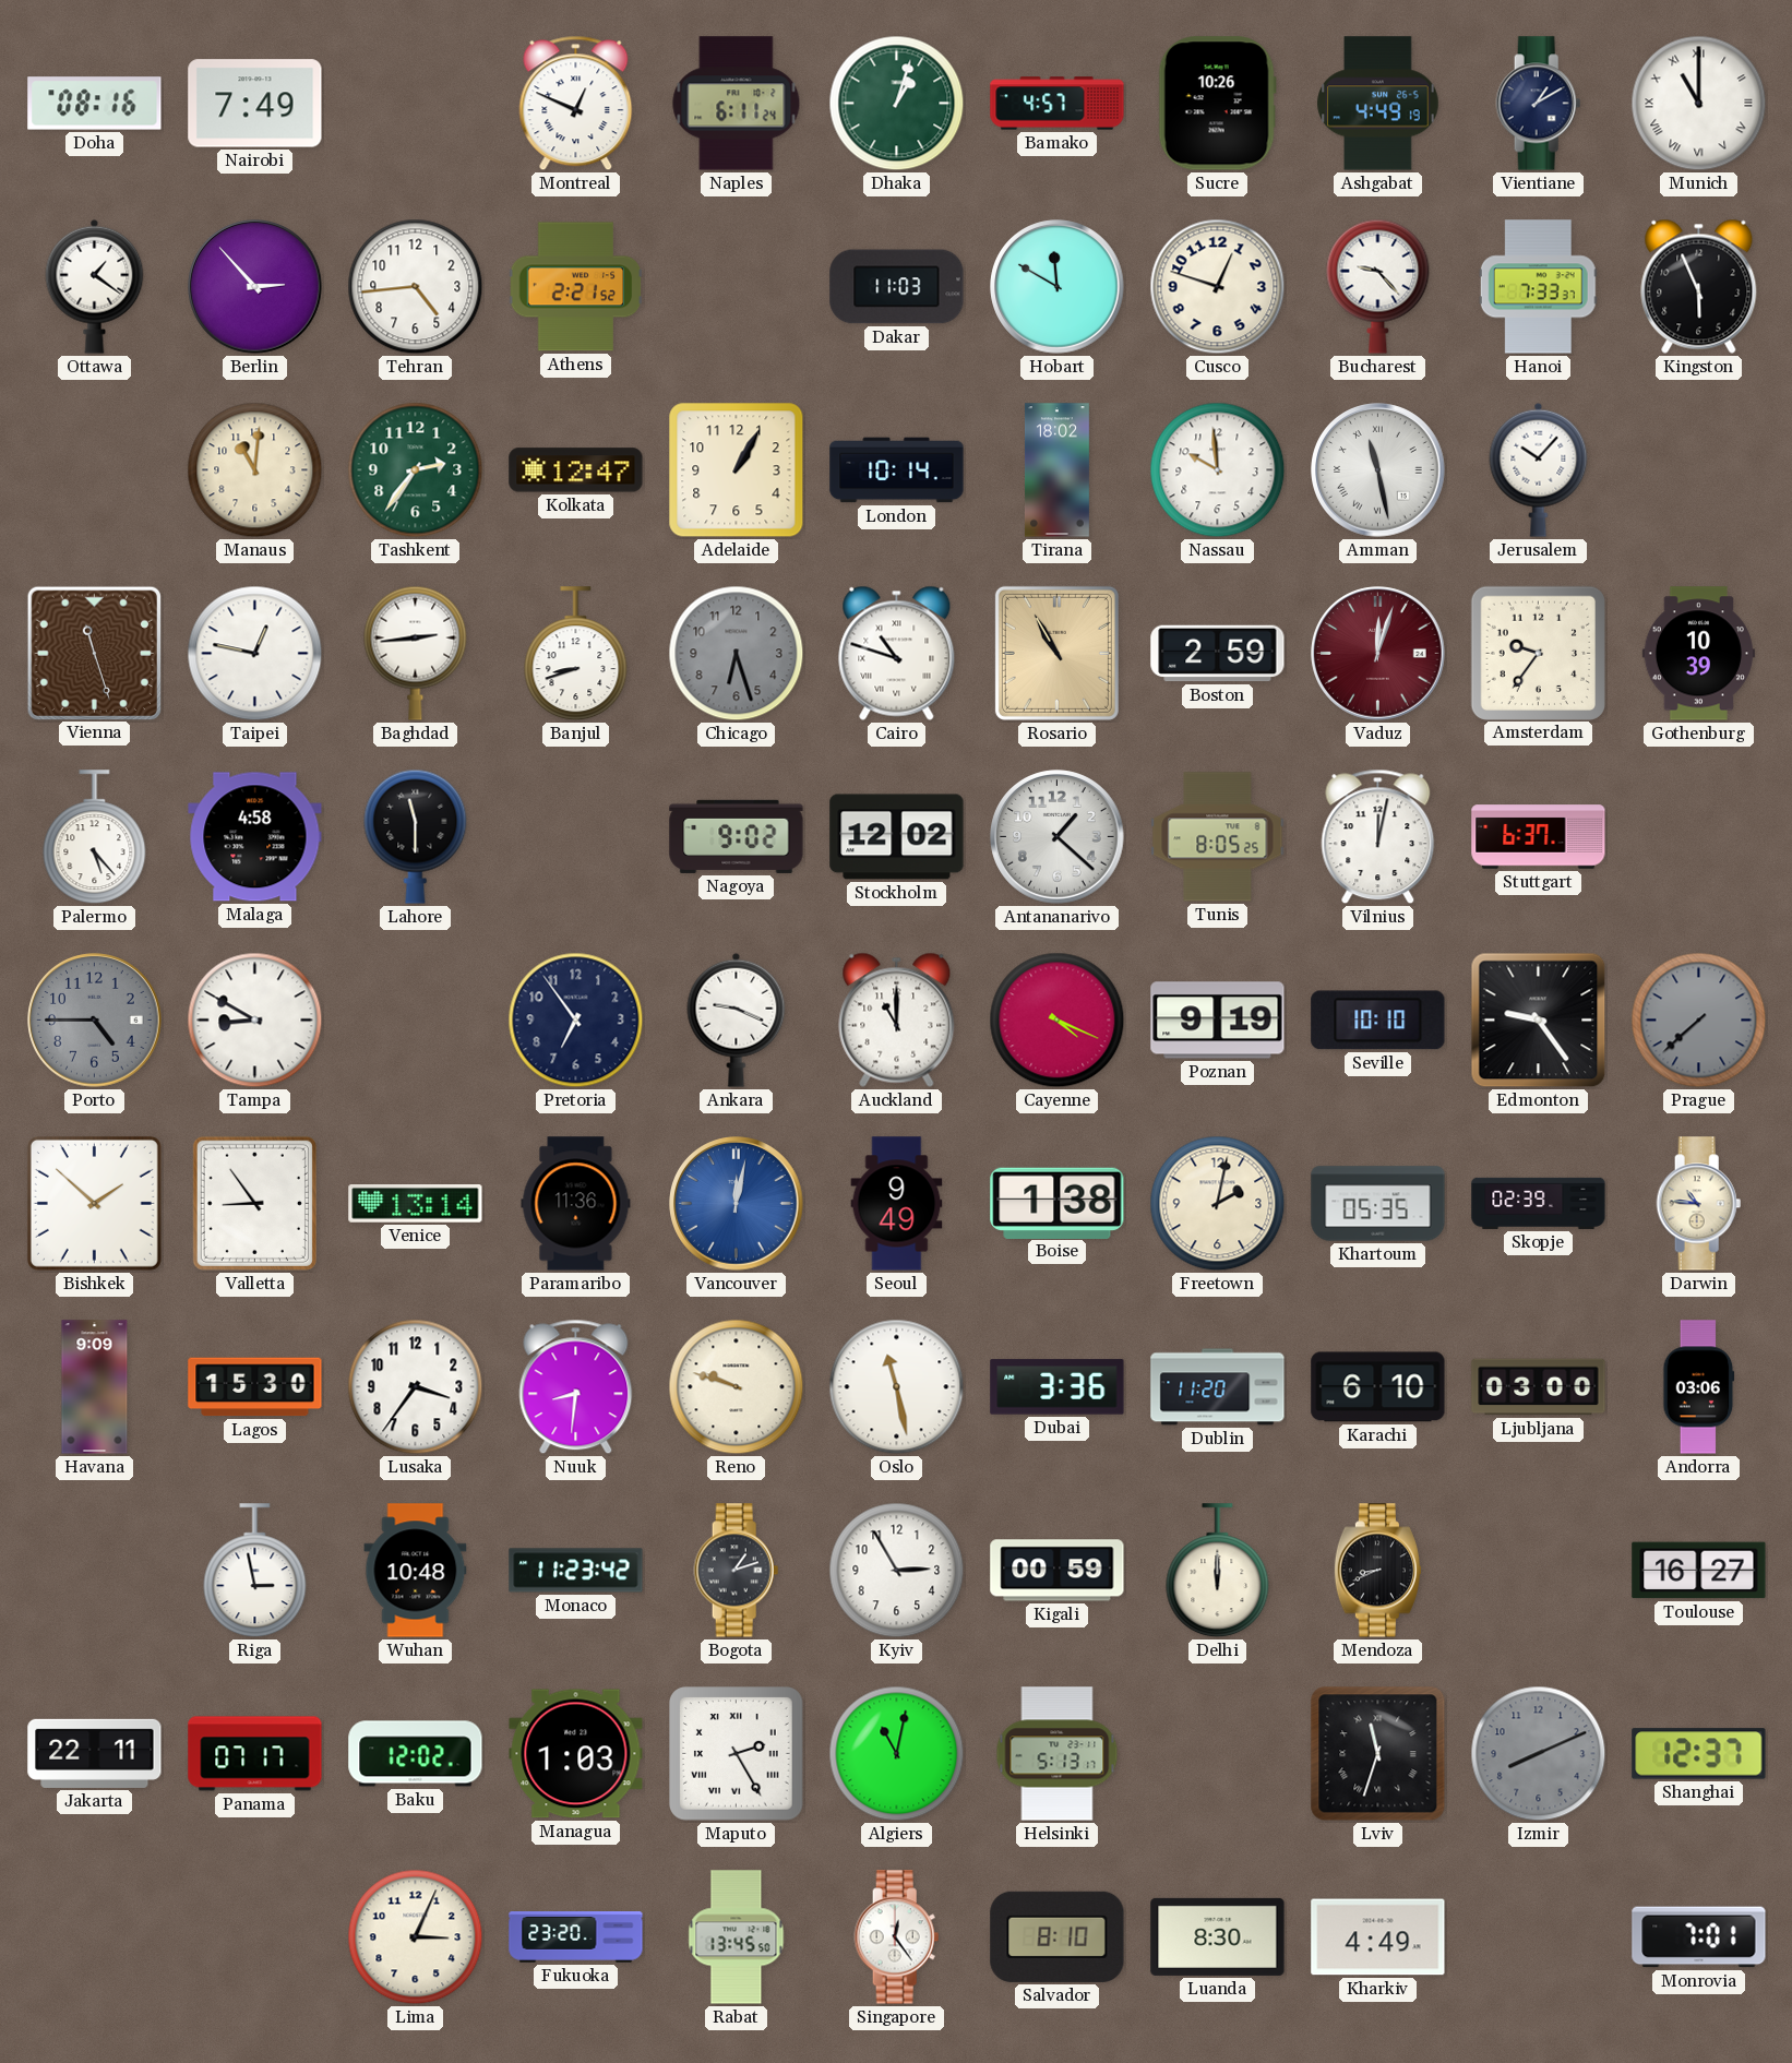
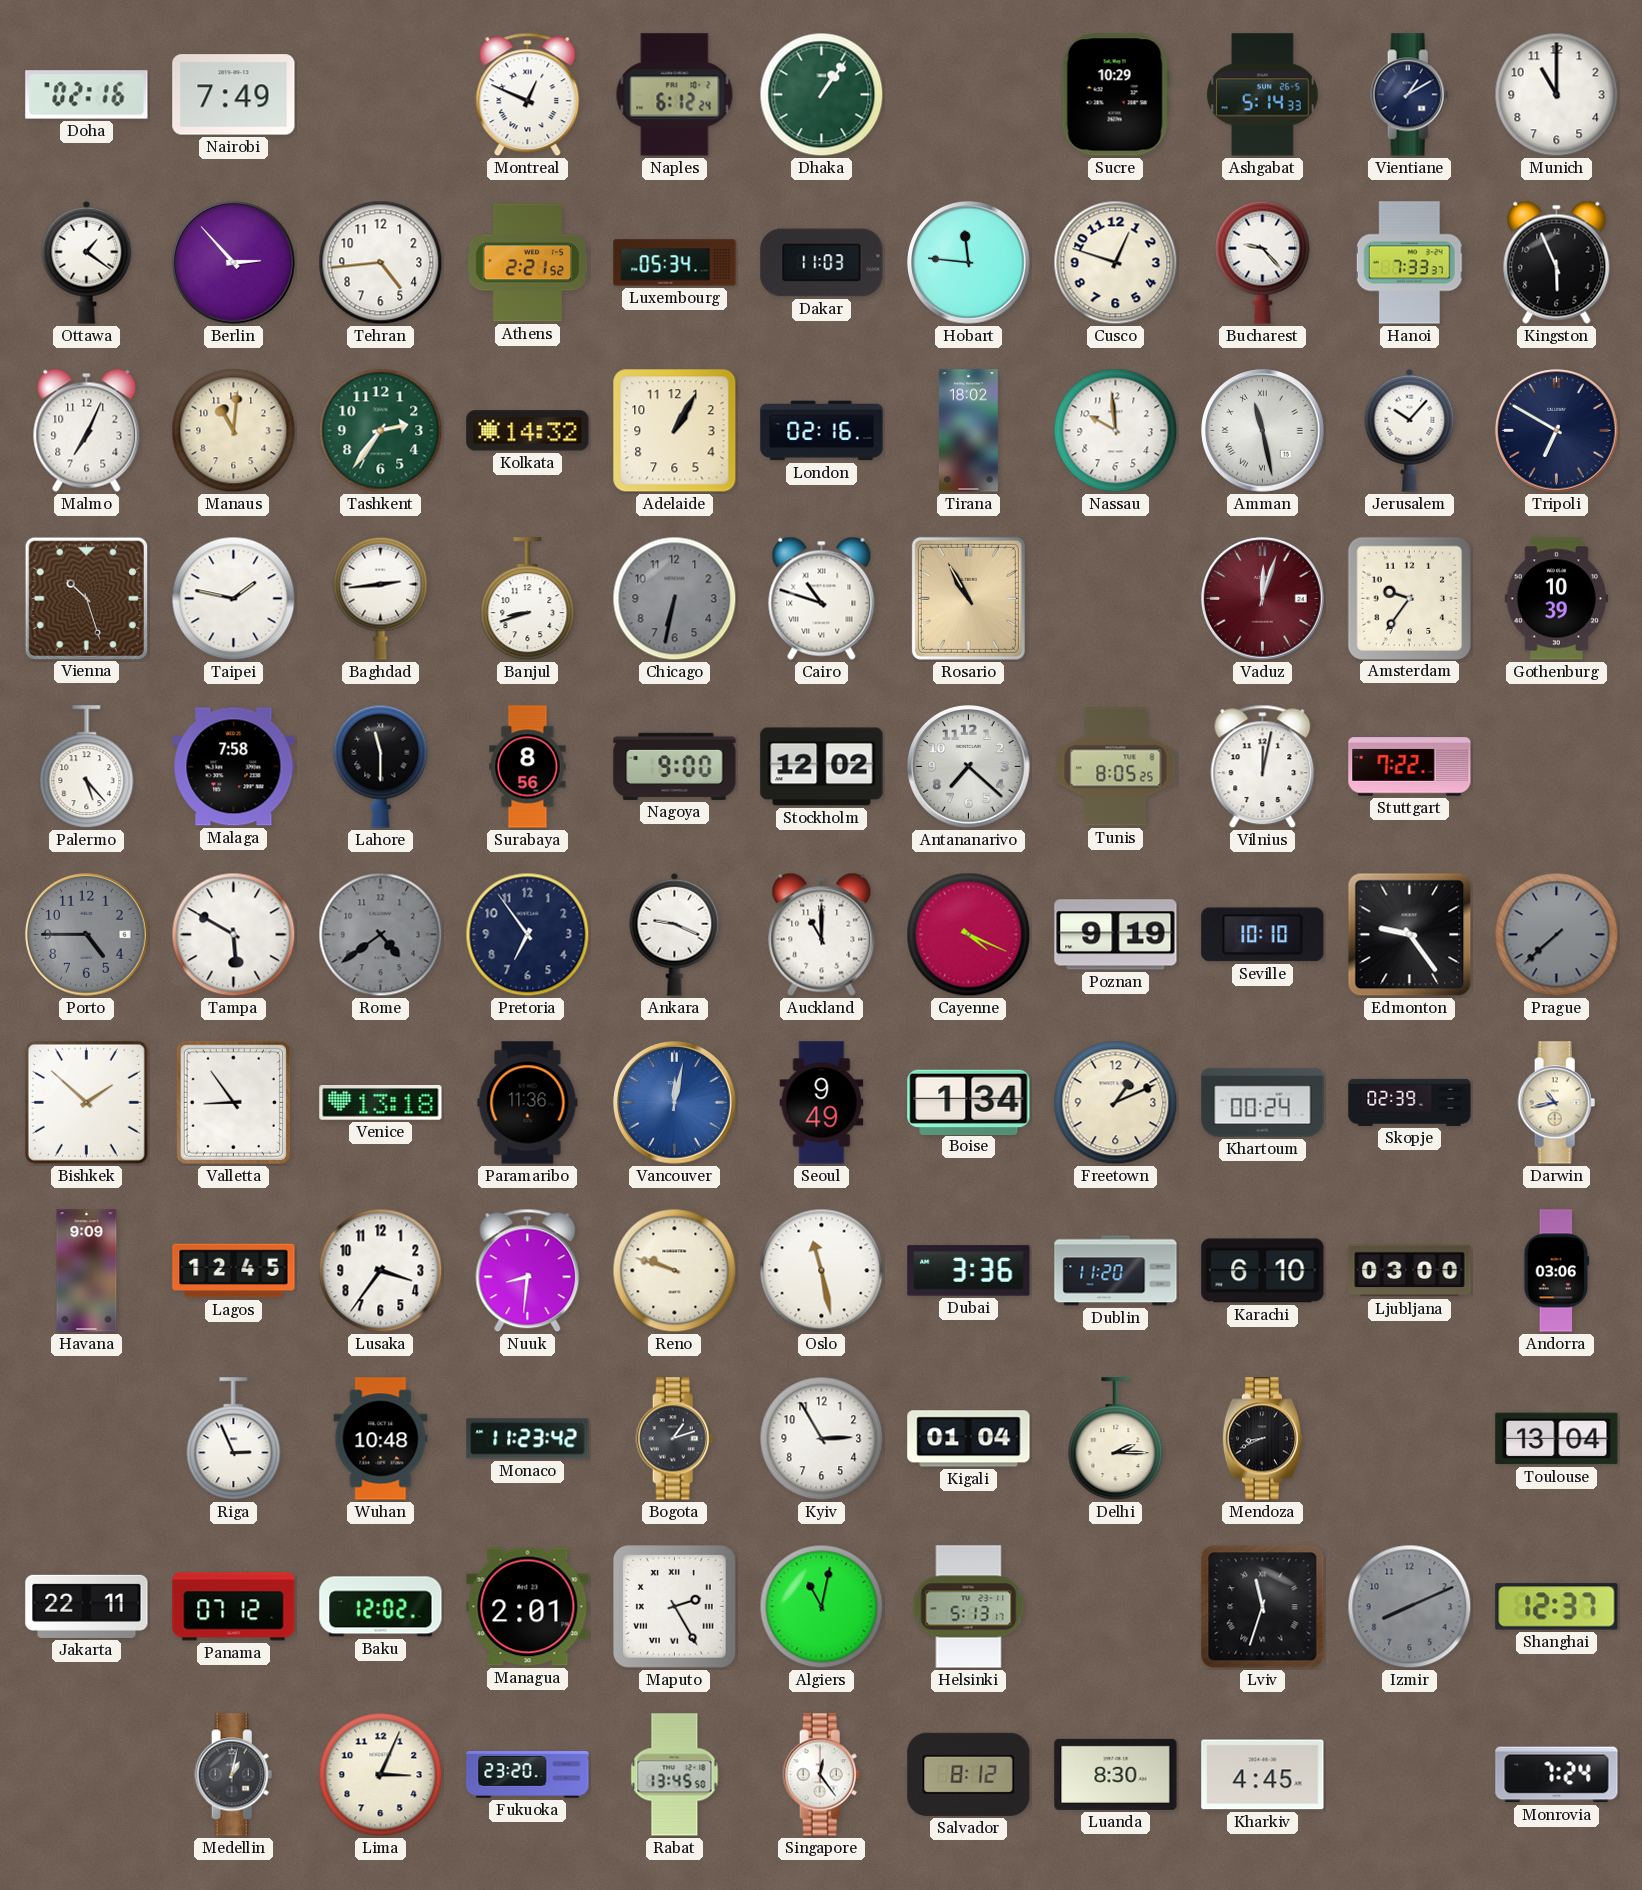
Doha: 08:16 -> 02:16
Naples: 6:11 -> 6:12
Dhaka: 1:03 -> 1:06
Bamako: 4:57 -> none
Sucre: 10:26 -> 10:29
Ashgabat: 4:49 -> 5:14
Munich numerals: Roman -> Arabic
Luxembourg: none -> 05:34
Hobart: 11:50 -> 11:46
Malmo: none -> 7:04
Kolkata: 12:47 -> 14:32
London: 10:14 -> 02:16
Tripoli: none -> 6:50
Vienna: 11:27 -> 10:27
Taipei: 12:47 -> 1:47
Chicago: 6:27 -> 6:32
Boston: 2:59 -> none
Malaga: 4:58 -> 7:58
Surabaya: none -> 8:56
Nagoya: 9:02 -> 9:00
Antananarivo: 1:22 -> 7:22
Stuttgart: 6:37 -> 7:22
Tampa: 8:50 -> 5:50
Rome: none -> 4:39
Venice: 13:14 -> 13:18
Boise: 1:38 -> 1:34
Freetown: 2:02 -> 1:11
Khartoum: 05:35 -> 00:24
Darwin: 10:46 -> 10:43
Lagos: 15:30 -> 12:45
Riga: 2:58 -> 2:56
Kigali: 00:59 -> 01:04
Delhi: 12:00 -> 2:15
Toulouse: 16:27 -> 13:04
Panama: 07:17 -> 07:12
Managua: 1:03 -> 2:01
Medellin: none -> 1:02
Salvador: 8:10 -> 8:12
Kharkiv: 4:49 -> 4:45
Monrovia: 7:01 -> 7:24
